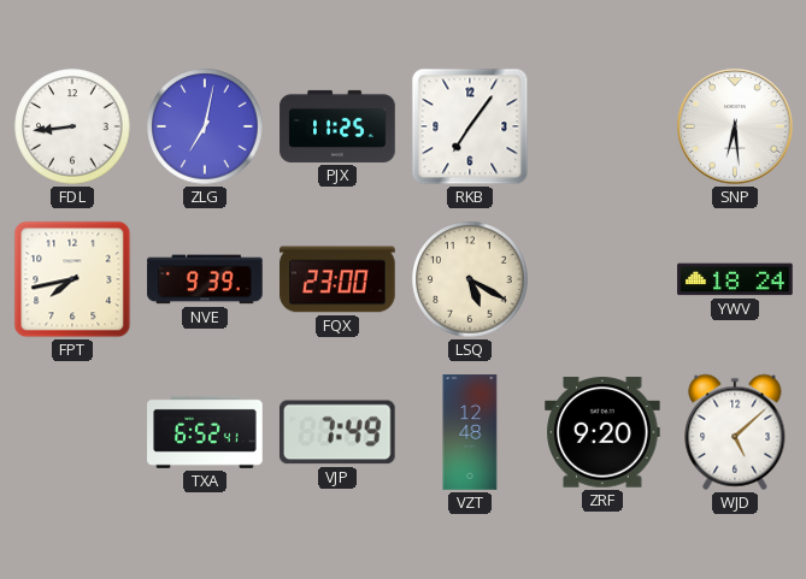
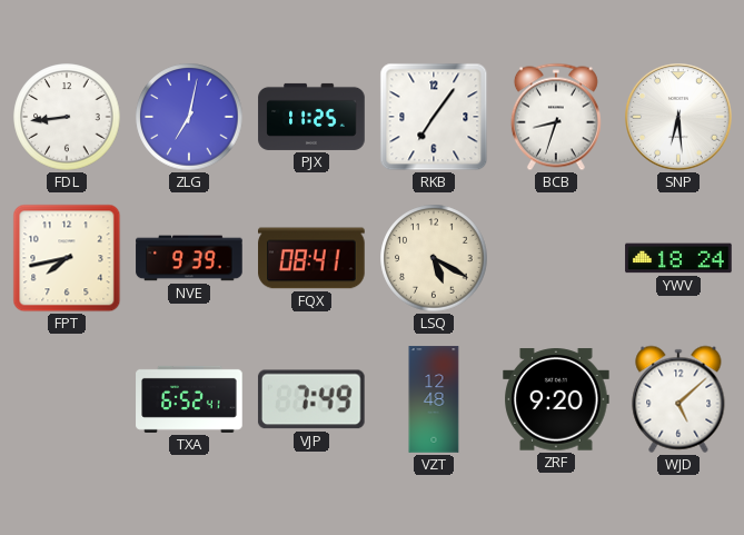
BCB: none -> 8:33
FQX: 23:00 -> 08:41
